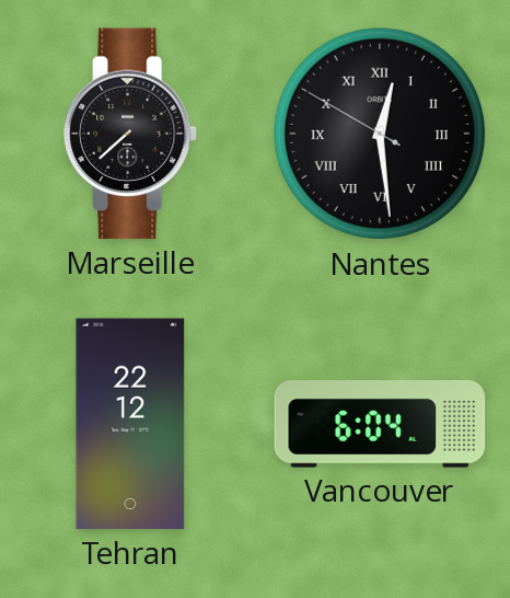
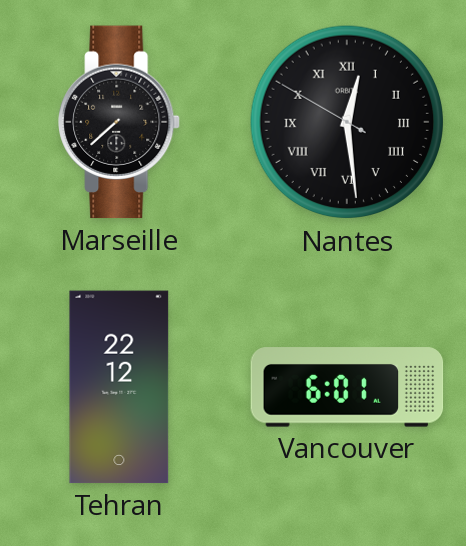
Vancouver: 6:04 -> 6:01
